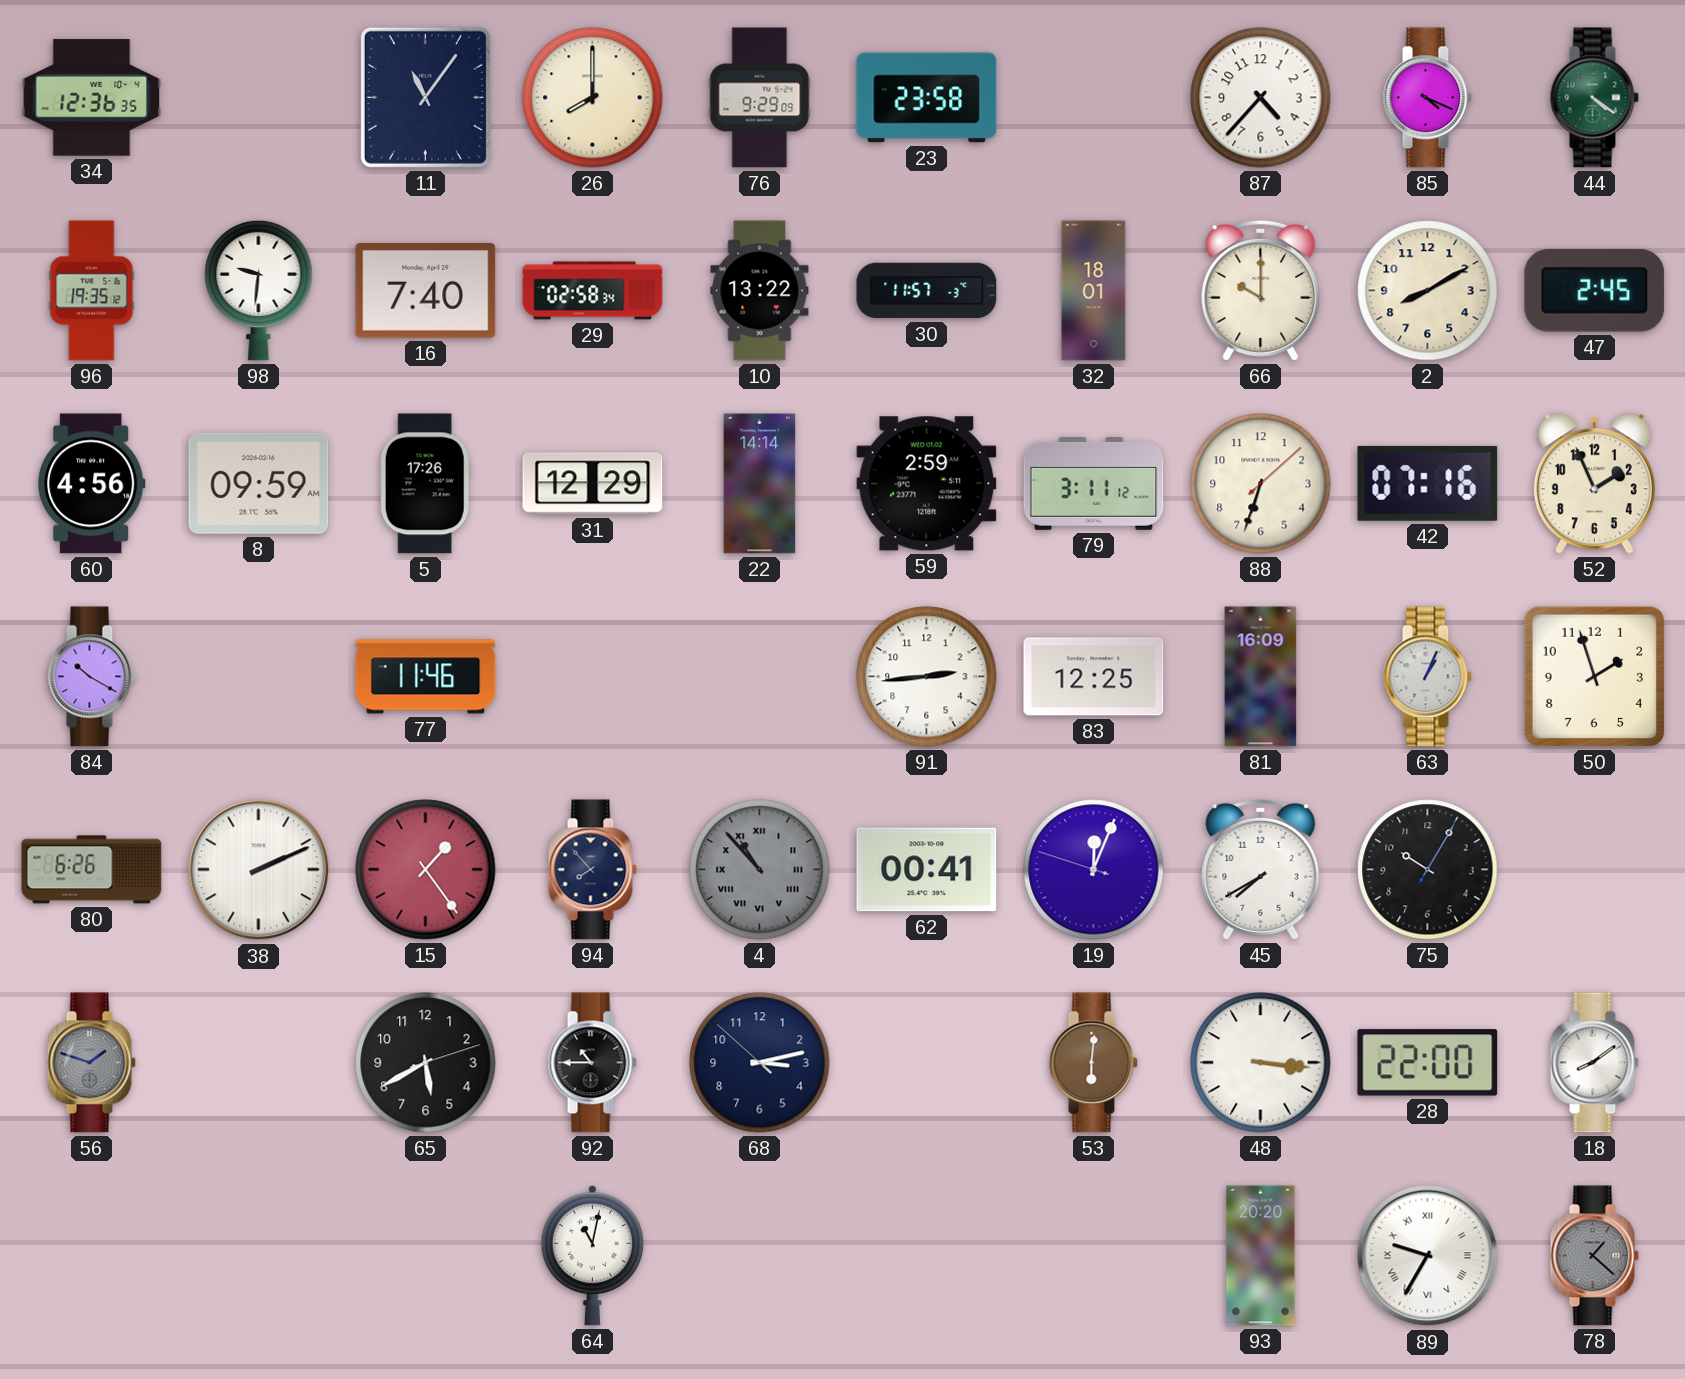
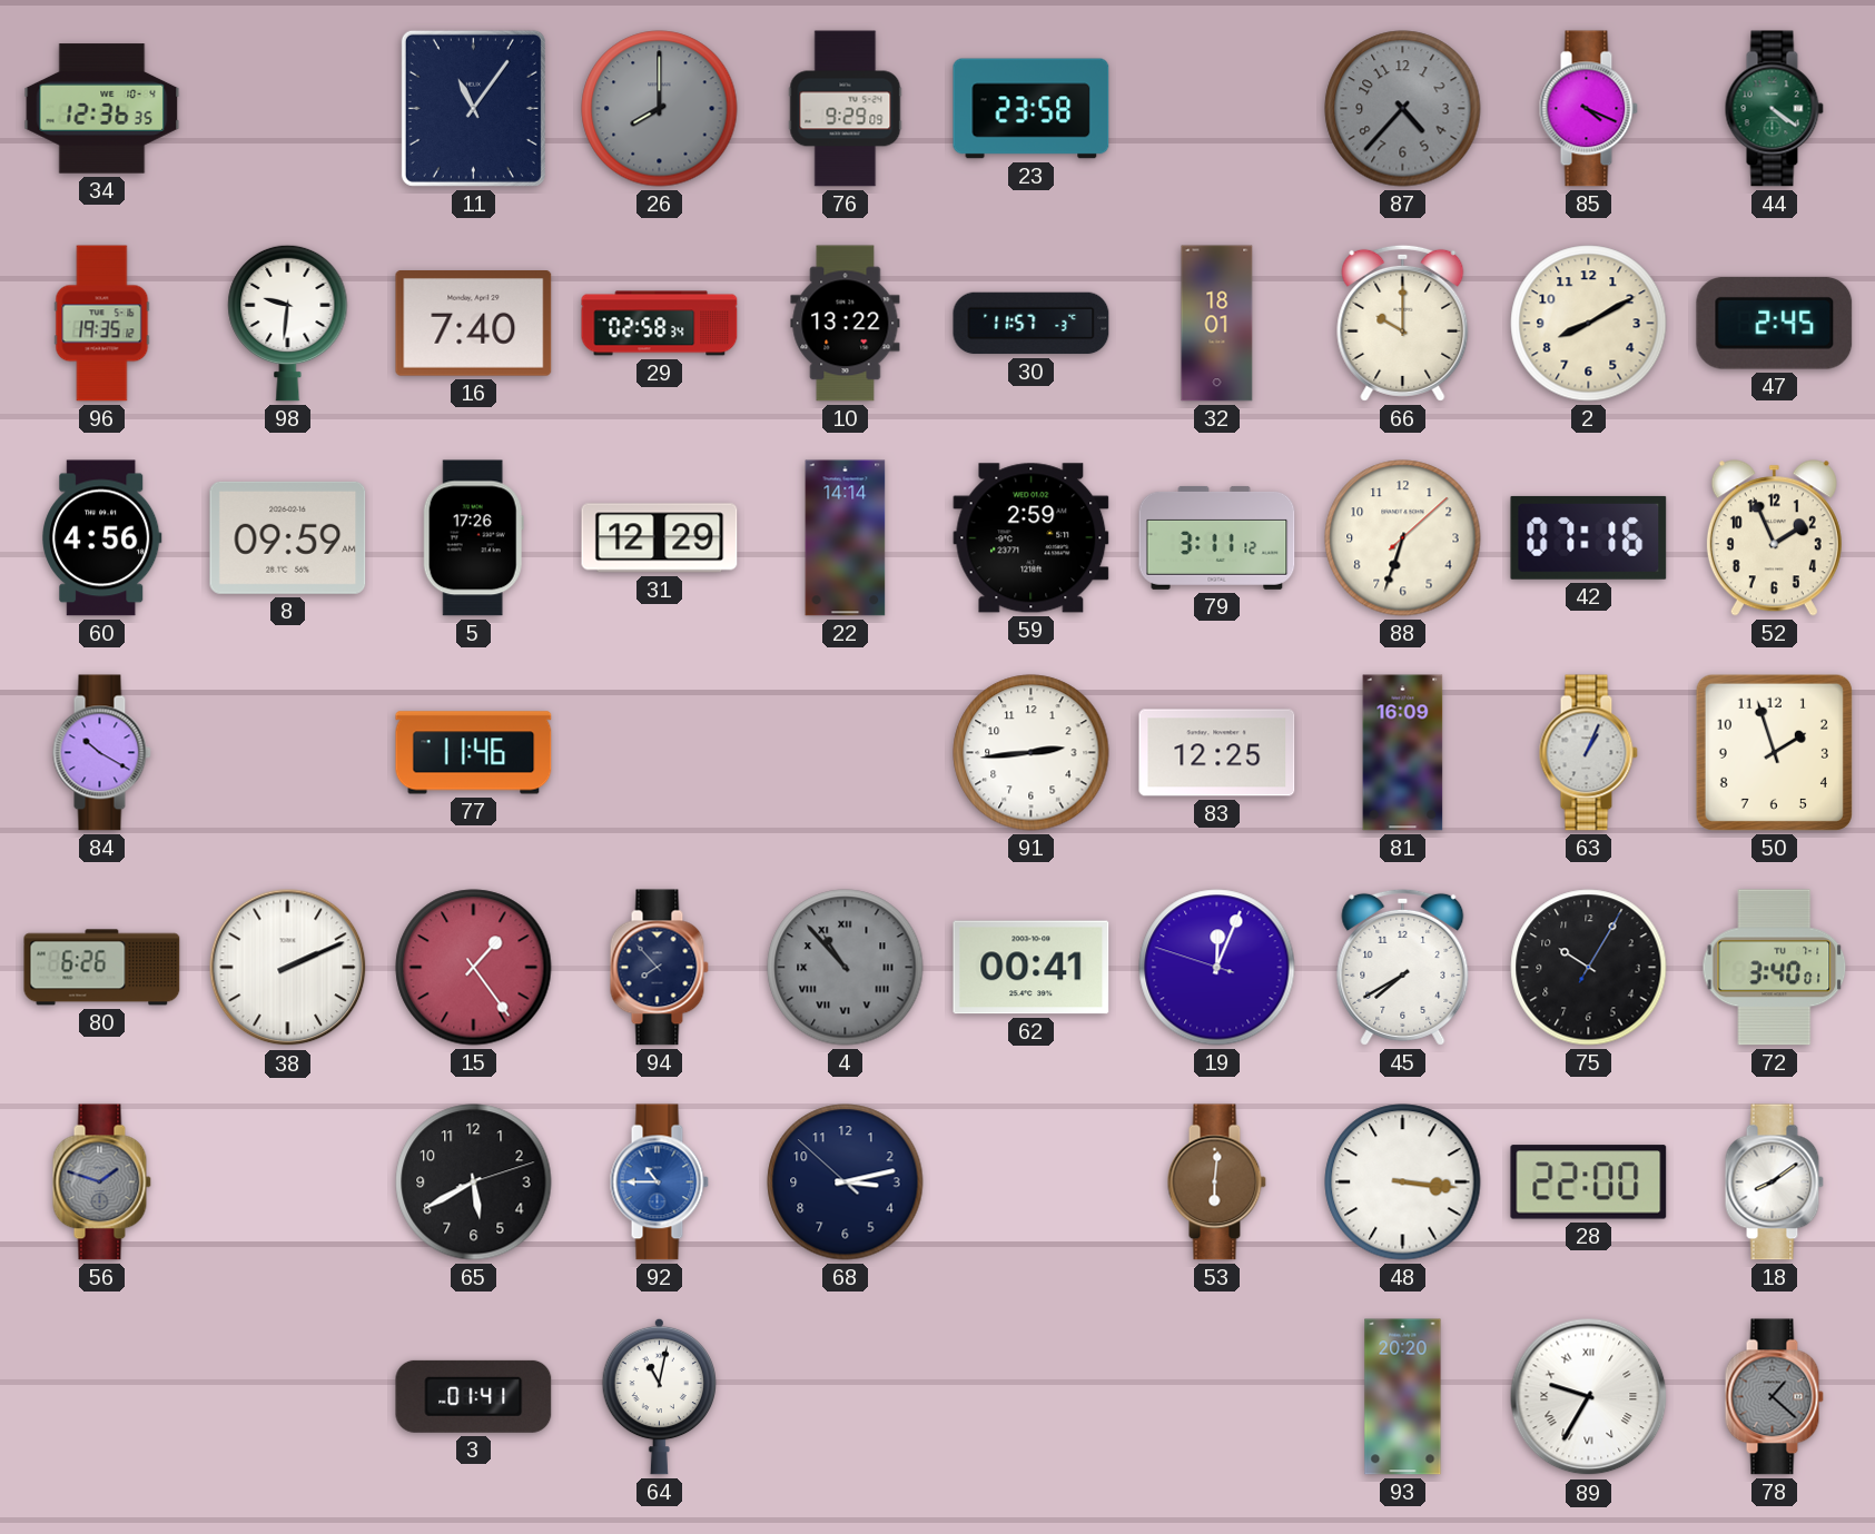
26 dial: cream -> grey
87 dial: white -> grey
72: none -> 3:40
92 dial: black -> blue
3: none -> 01:41
